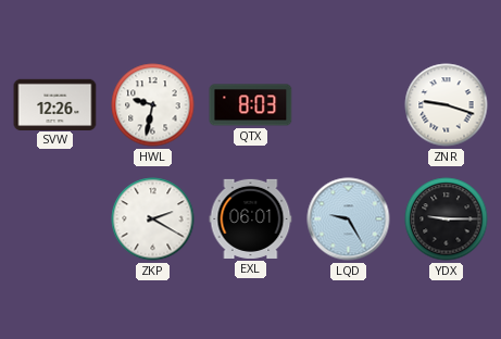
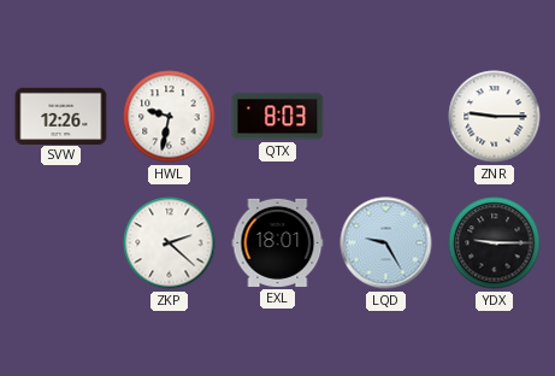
ZNR: 9:18 -> 9:15
ZKP: 2:20 -> 2:22
EXL: 06:01 -> 18:01
